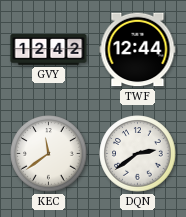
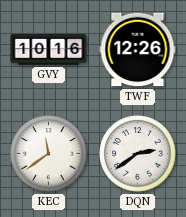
GVY: 12:42 -> 10:16
TWF: 12:44 -> 12:26
